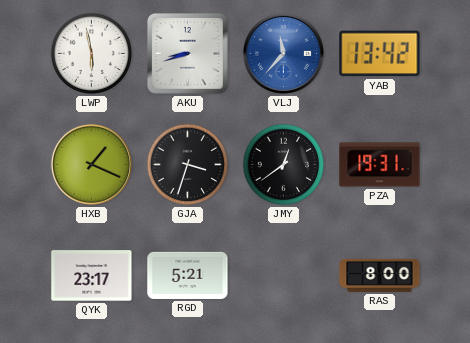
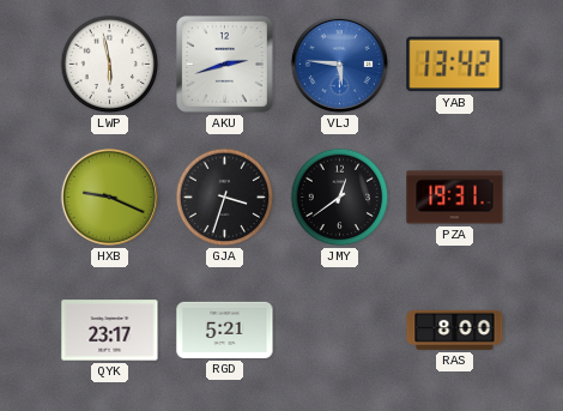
AKU: 8:42 -> 2:42
VLJ: 11:37 -> 5:46
HXB: 1:19 -> 9:19
